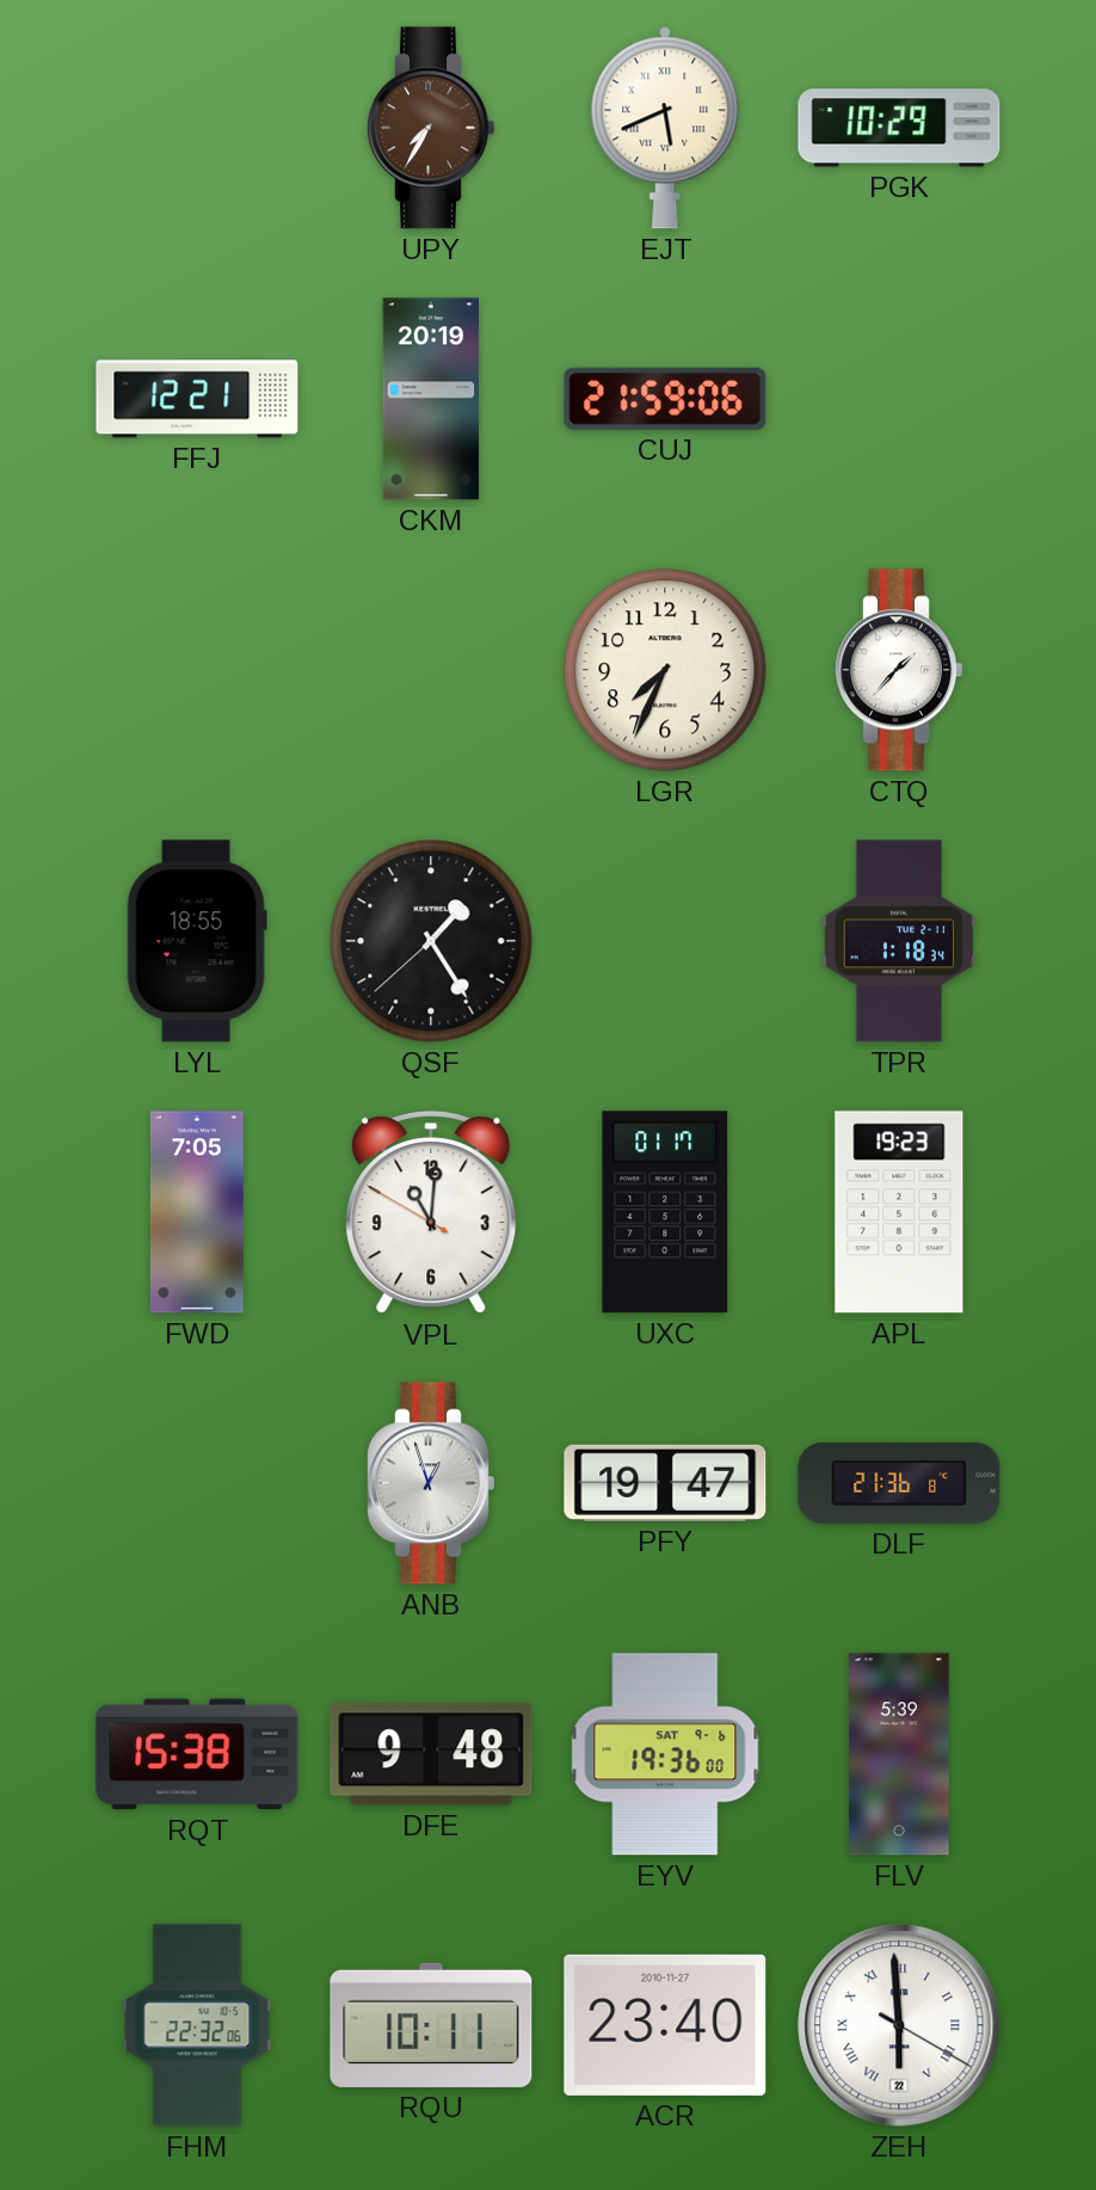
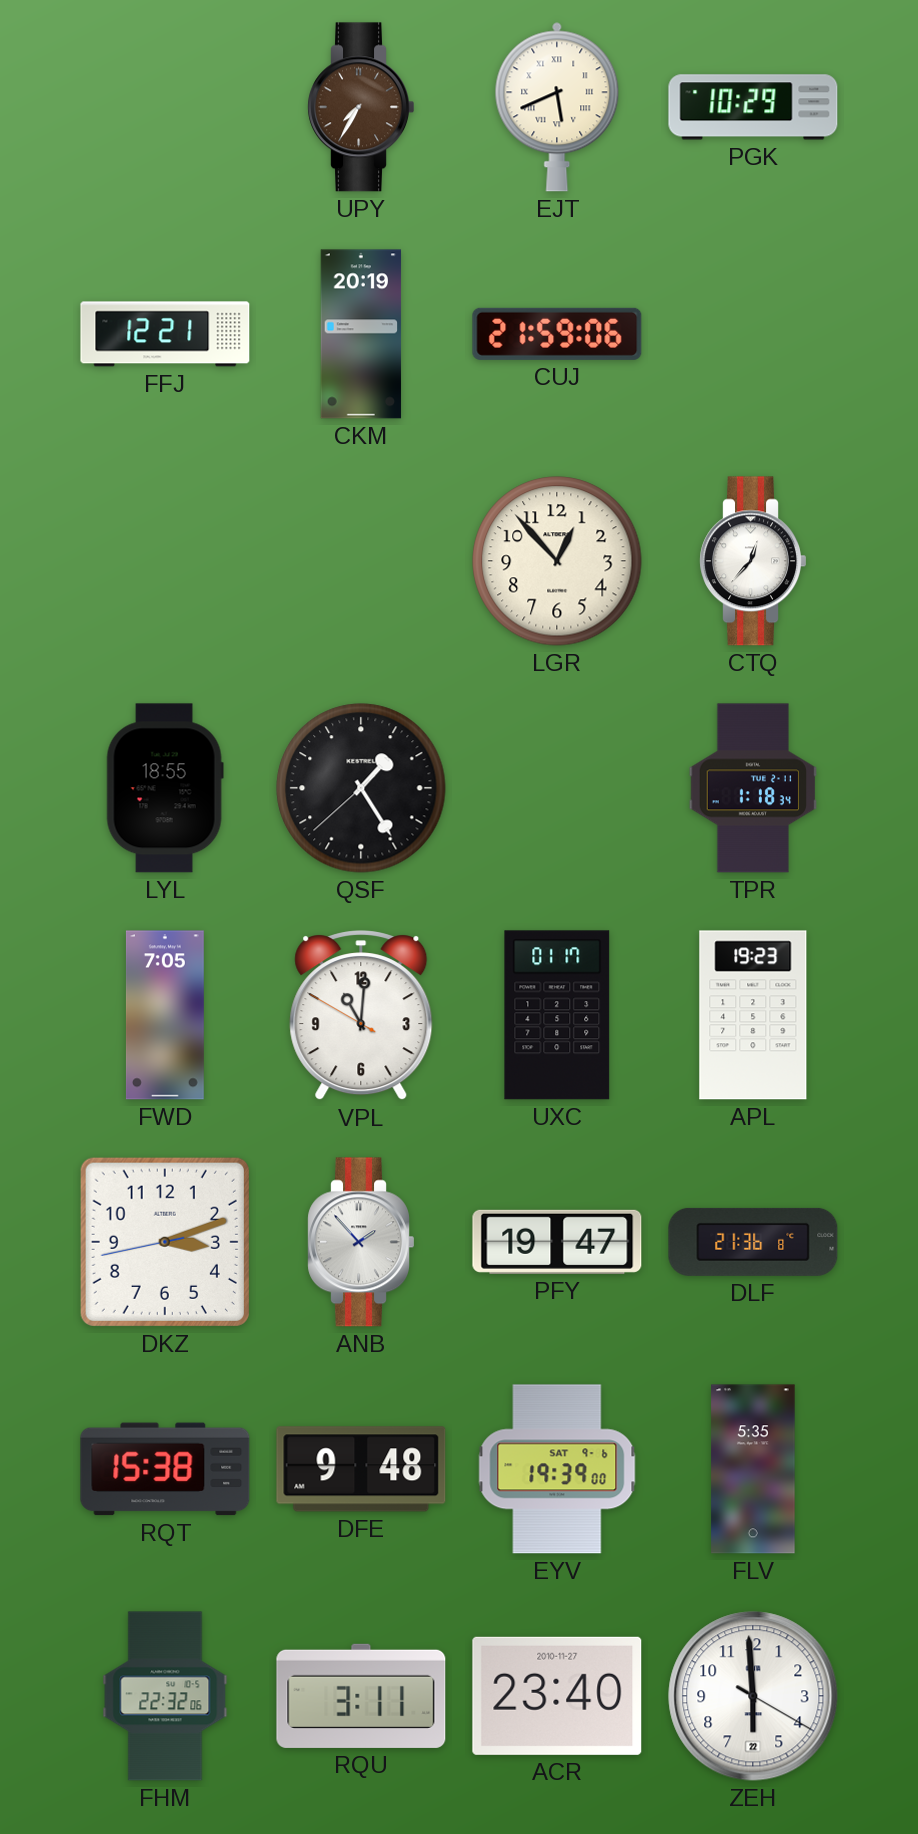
LGR: 7:34 -> 12:53
CTQ: 1:37 -> 12:37
DKZ: none -> 3:11
ANB: 12:57 -> 1:53
EYV: 19:36 -> 19:39
FLV: 5:39 -> 5:35
RQU: 10:11 -> 3:11
ZEH numerals: Roman -> Arabic
